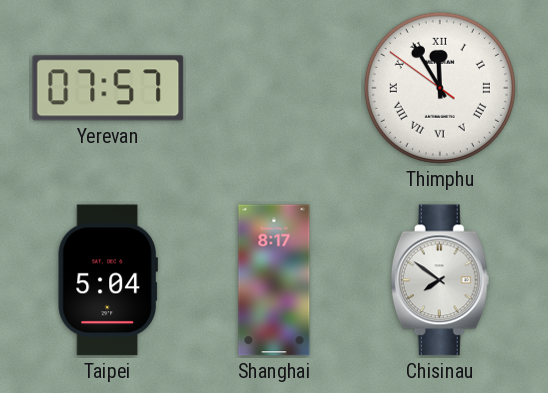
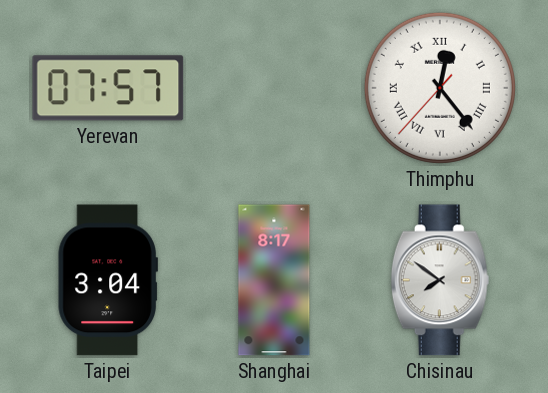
Thimphu: 11:54 -> 12:23
Taipei: 5:04 -> 3:04
